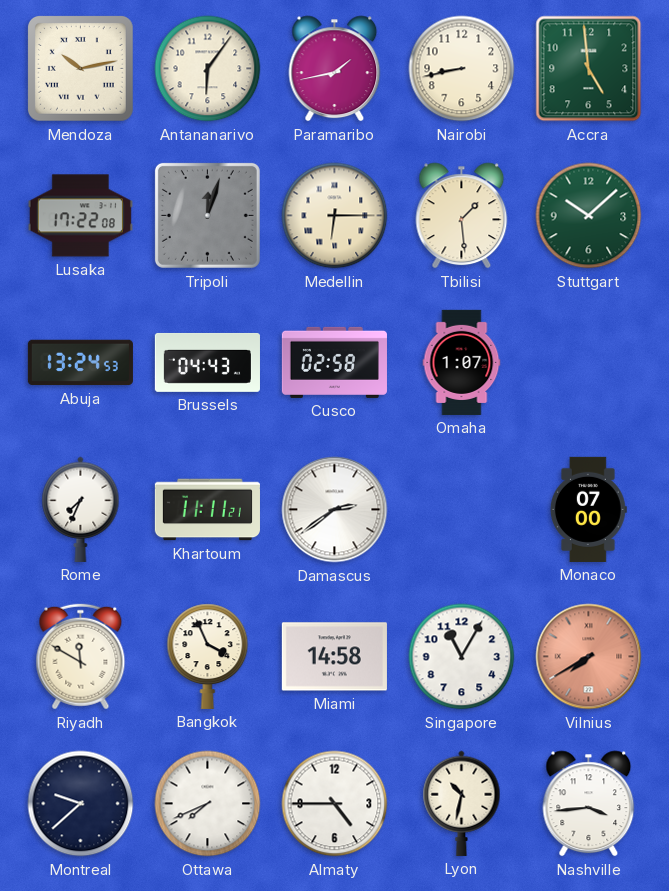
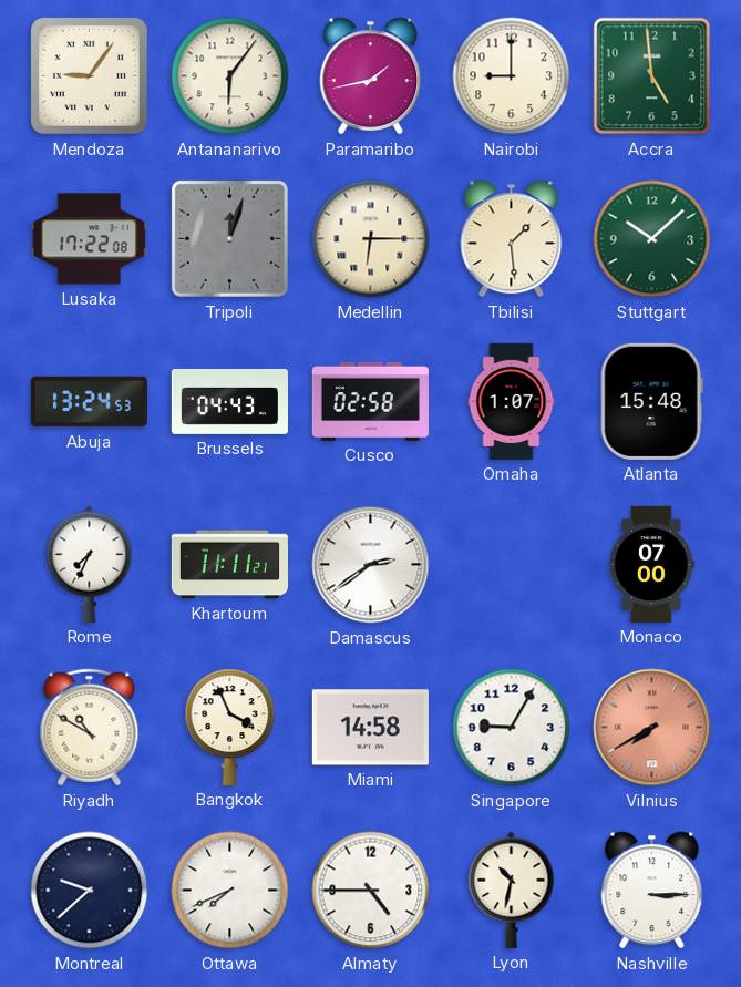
Mendoza: 10:13 -> 9:06
Nairobi: 8:43 -> 9:00
Atlanta: none -> 15:48
Riyadh: 11:50 -> 10:50
Singapore: 11:05 -> 9:05
Nashville: 3:44 -> 3:15
